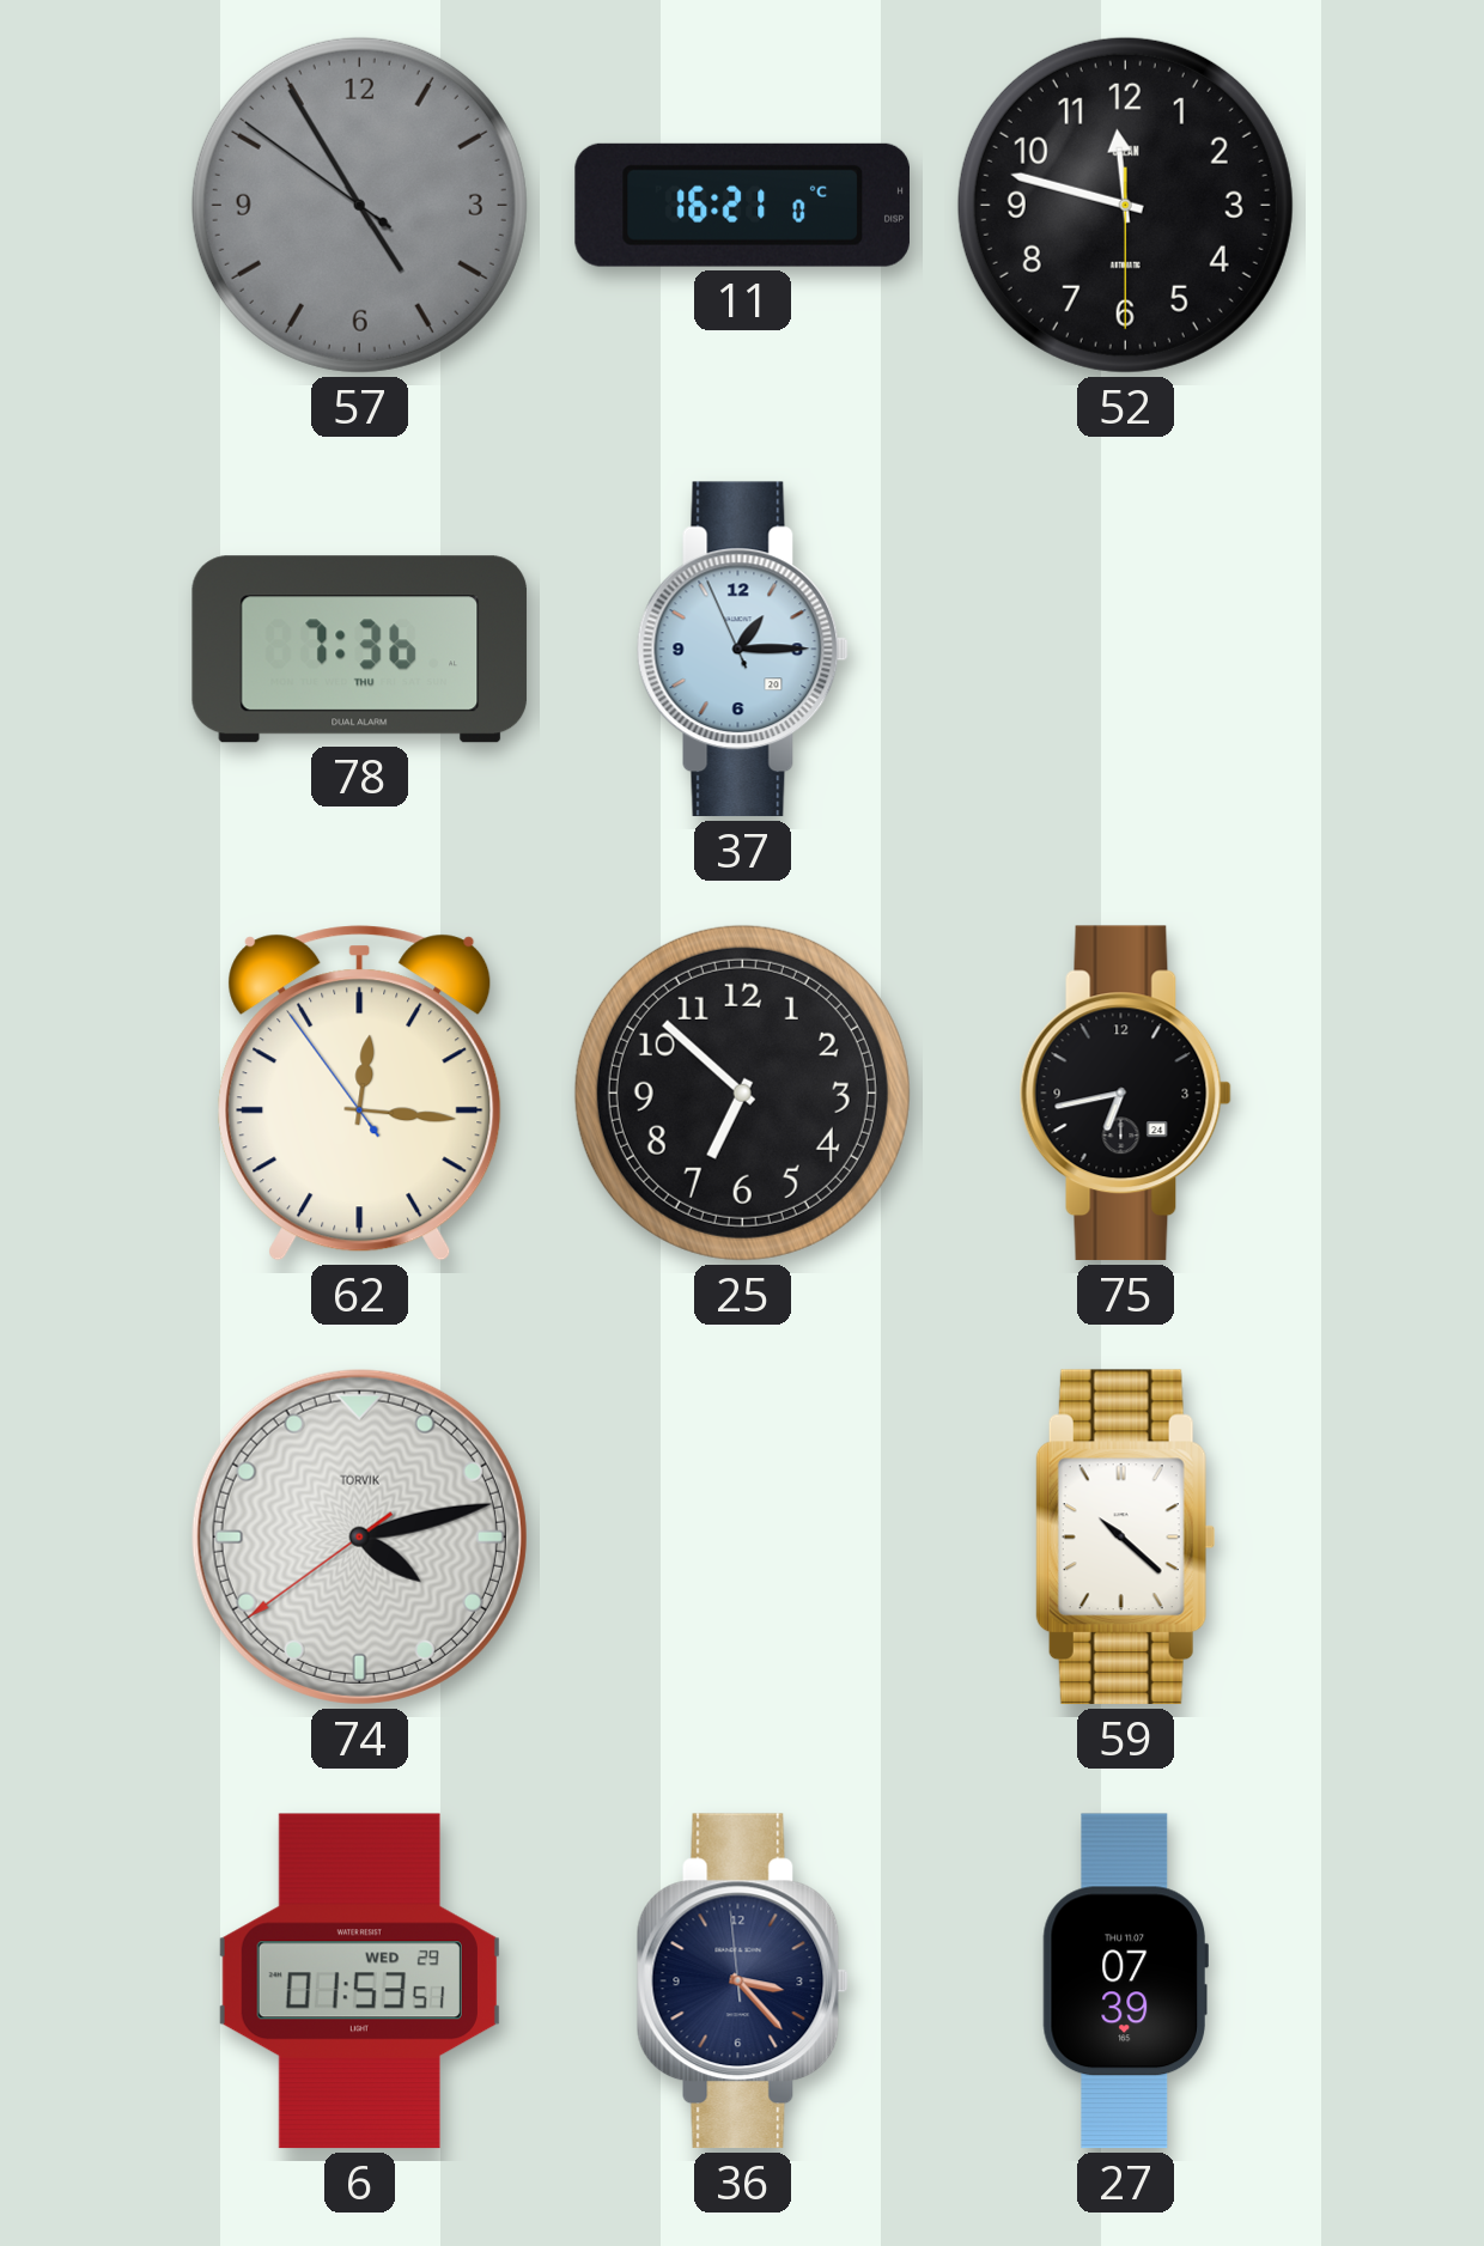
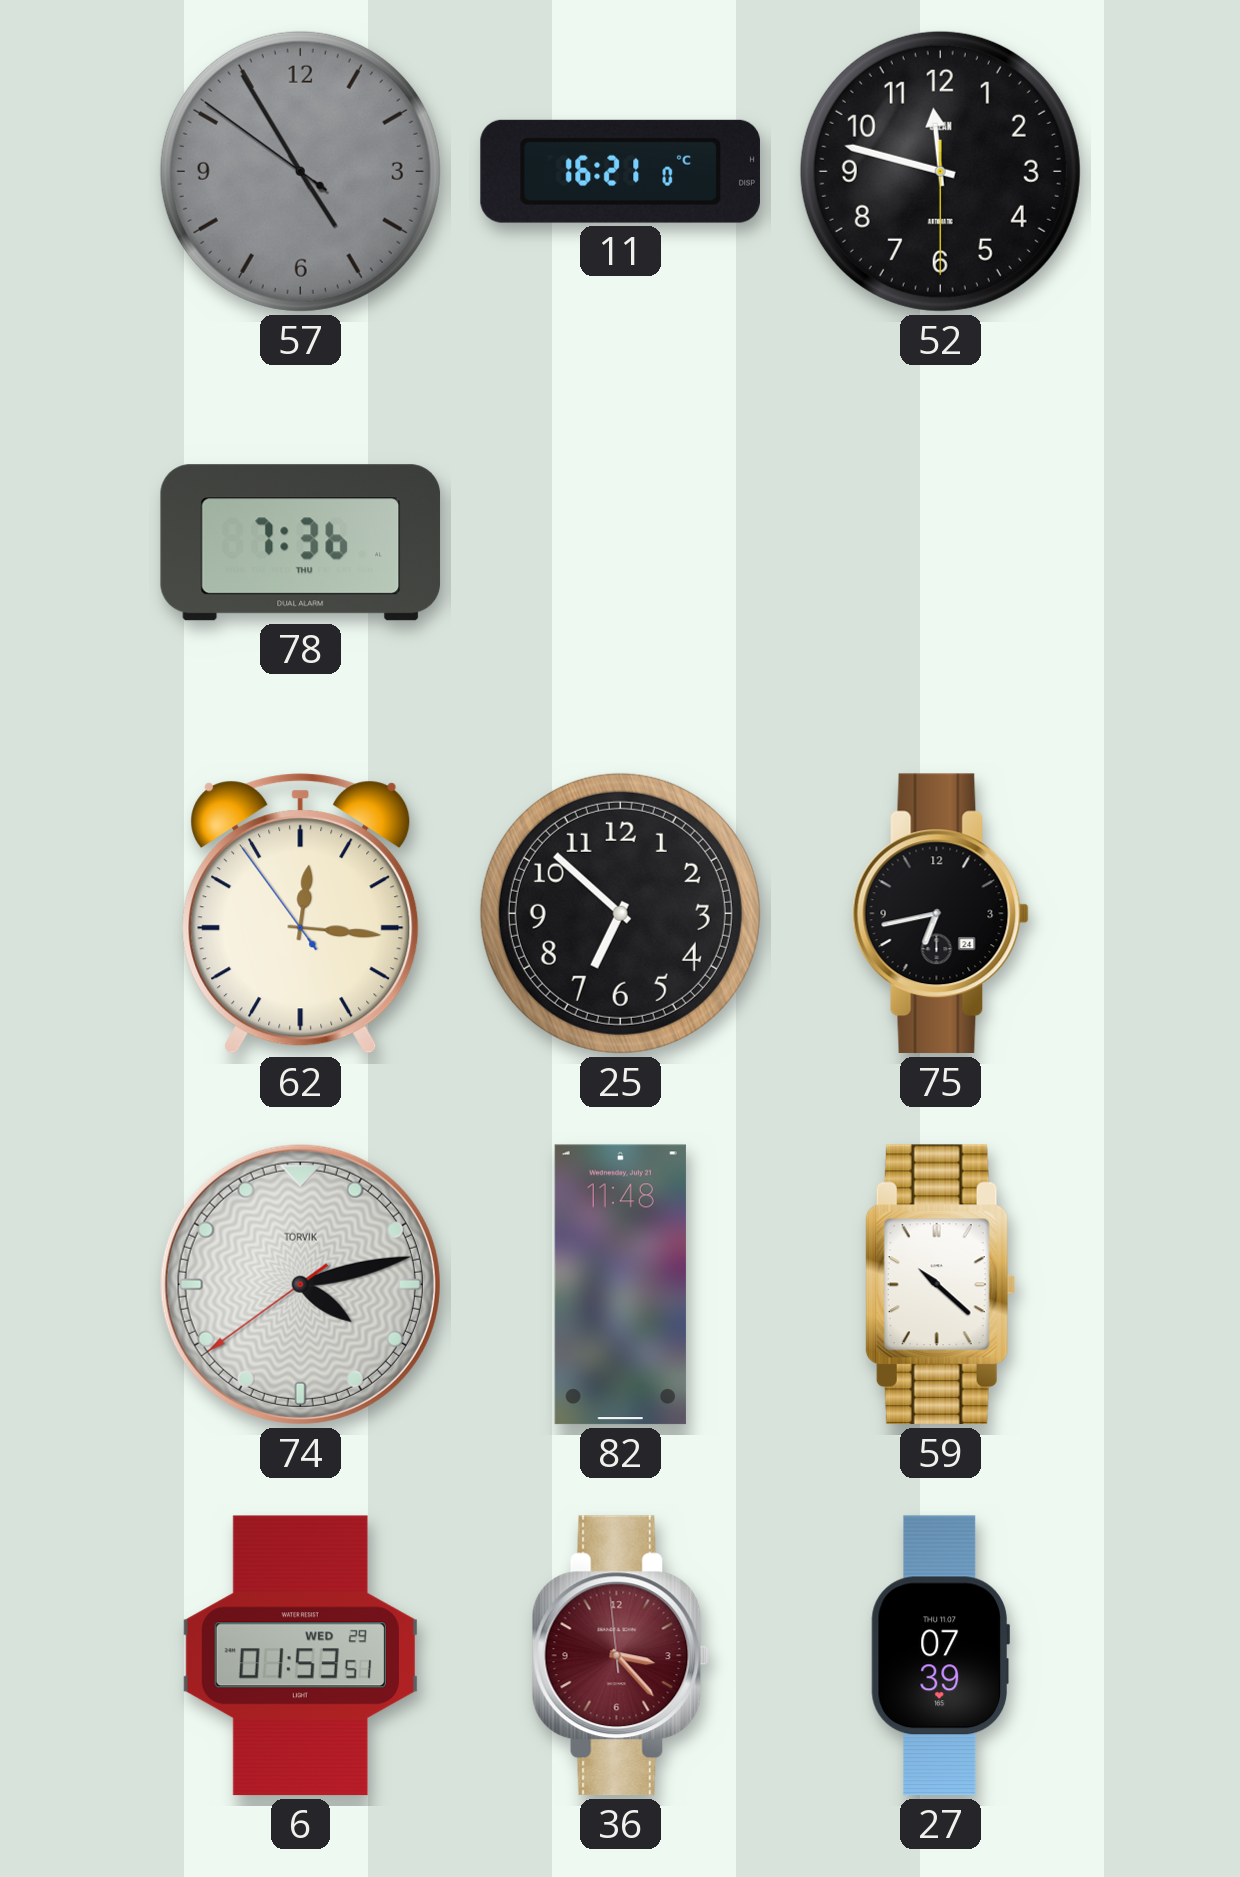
37: 1:14 -> none
82: none -> 11:48
36 dial: navy -> burgundy
